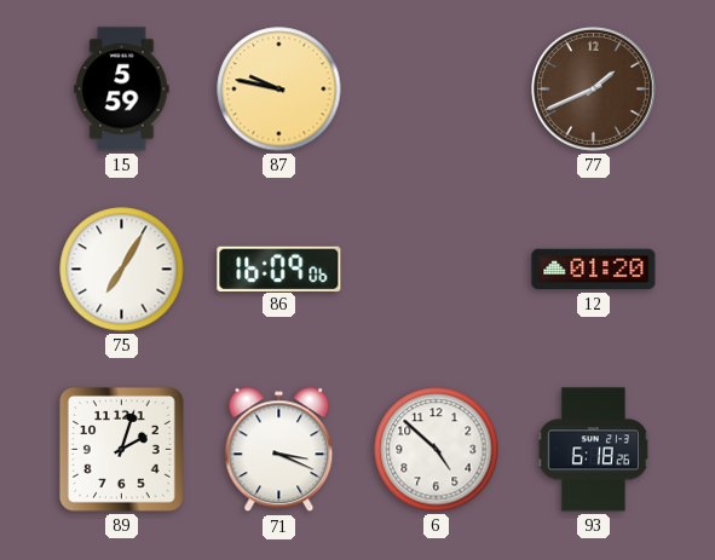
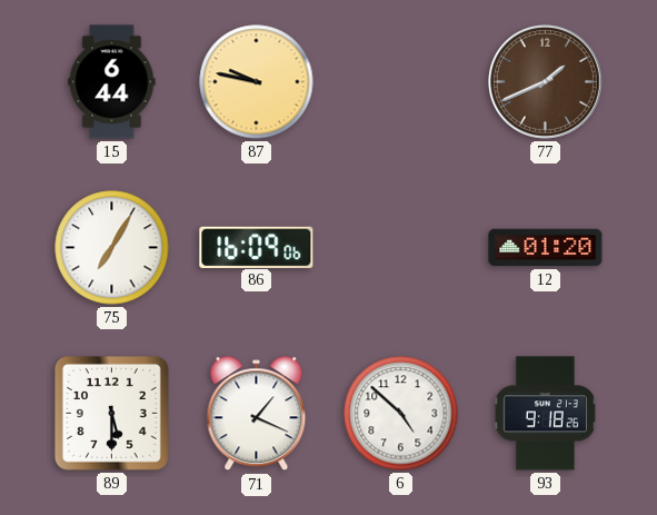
15: 5:59 -> 6:44
89: 2:03 -> 5:30
71: 3:19 -> 1:19
93: 6:18 -> 9:18
